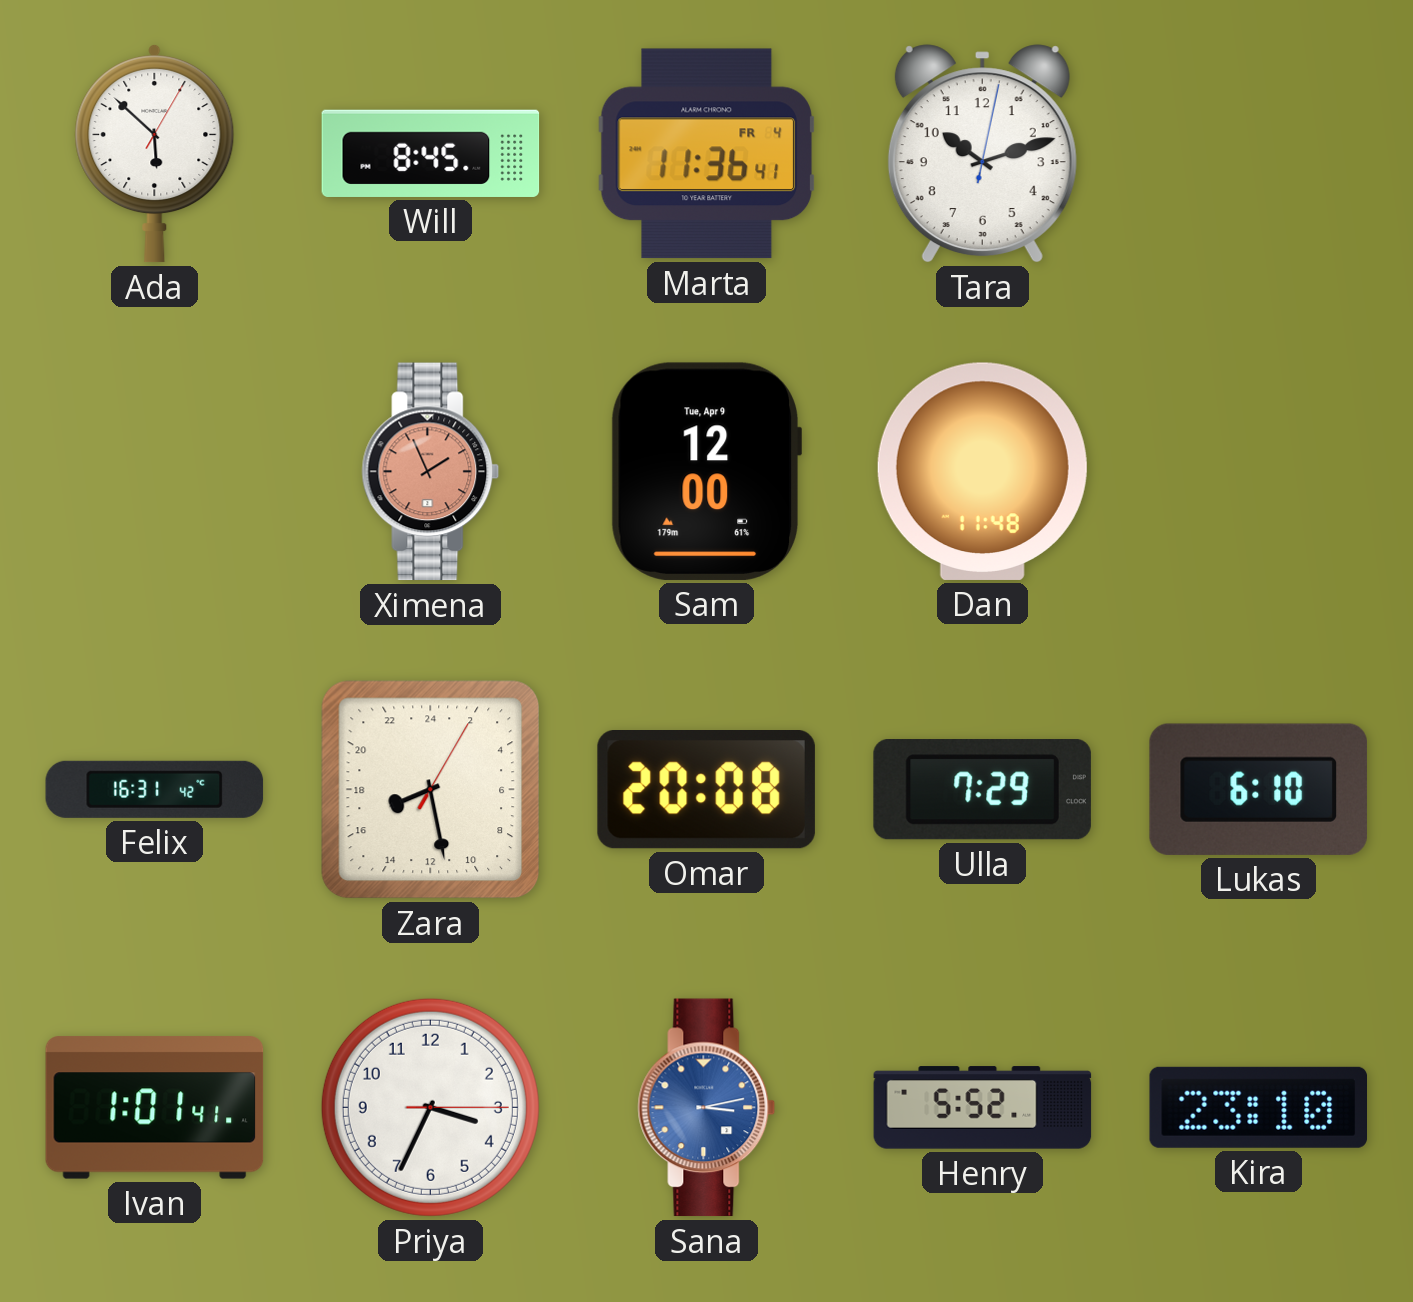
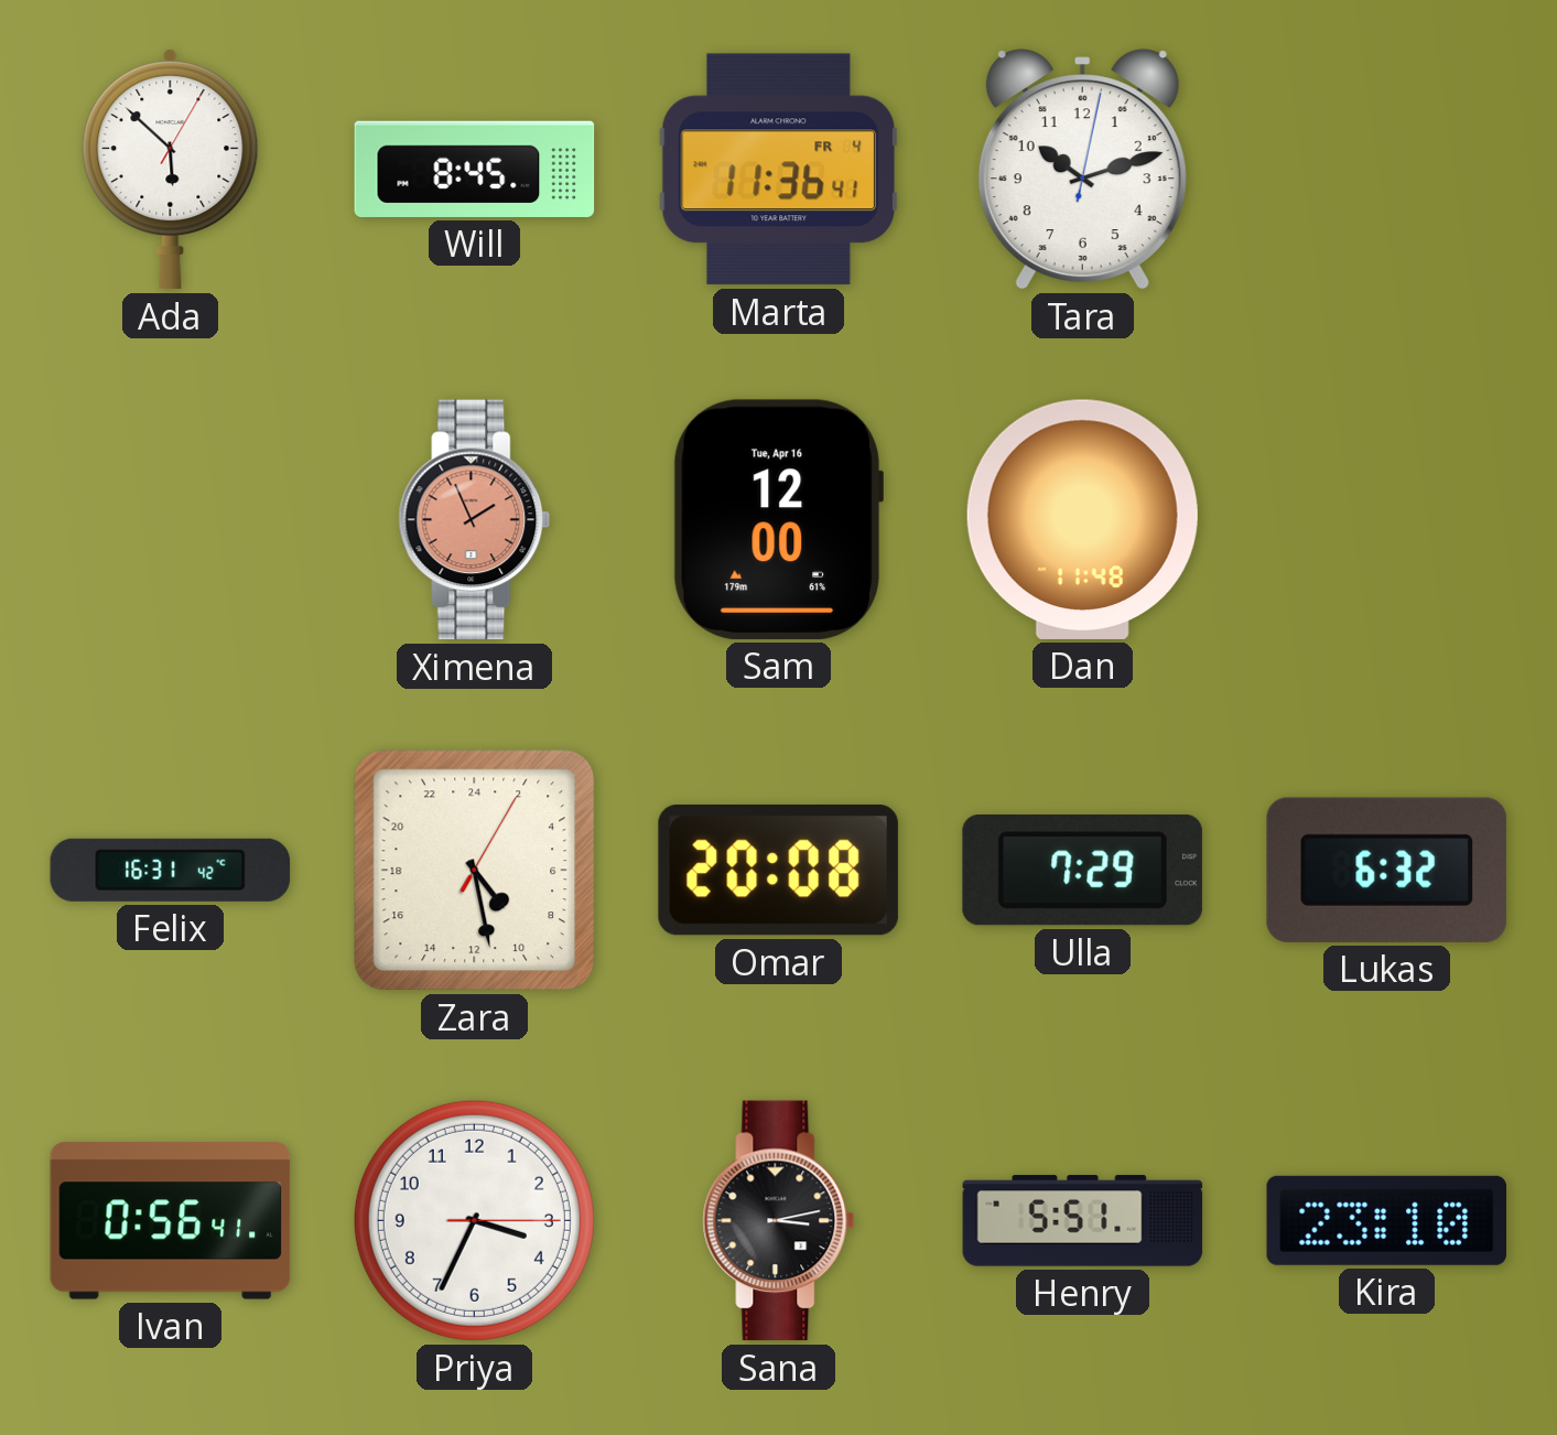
Sam date: Tue, Apr 9 -> Tue, Apr 16
Zara: 16:28 -> 9:28
Lukas: 6:10 -> 6:32
Ivan: 1:01 -> 0:56
Sana dial: blue -> black
Henry: 5:52 -> 5:51
